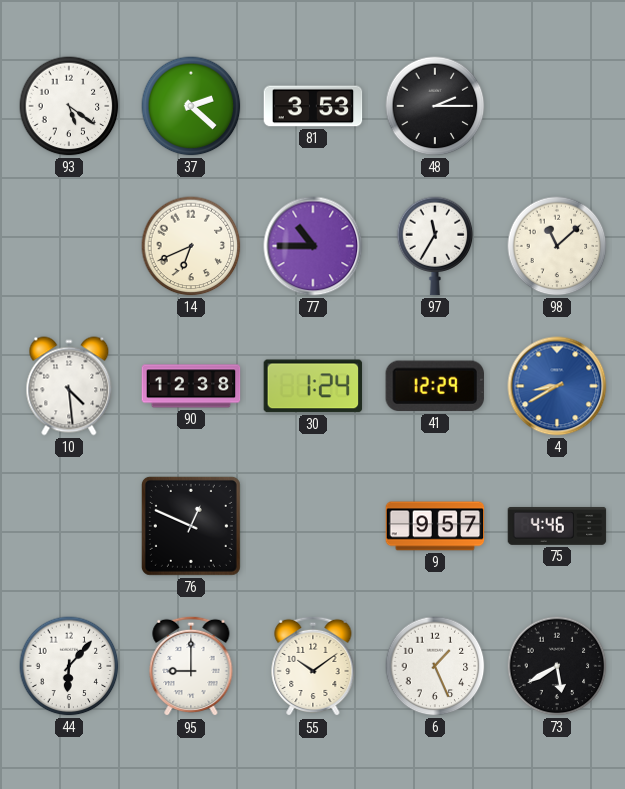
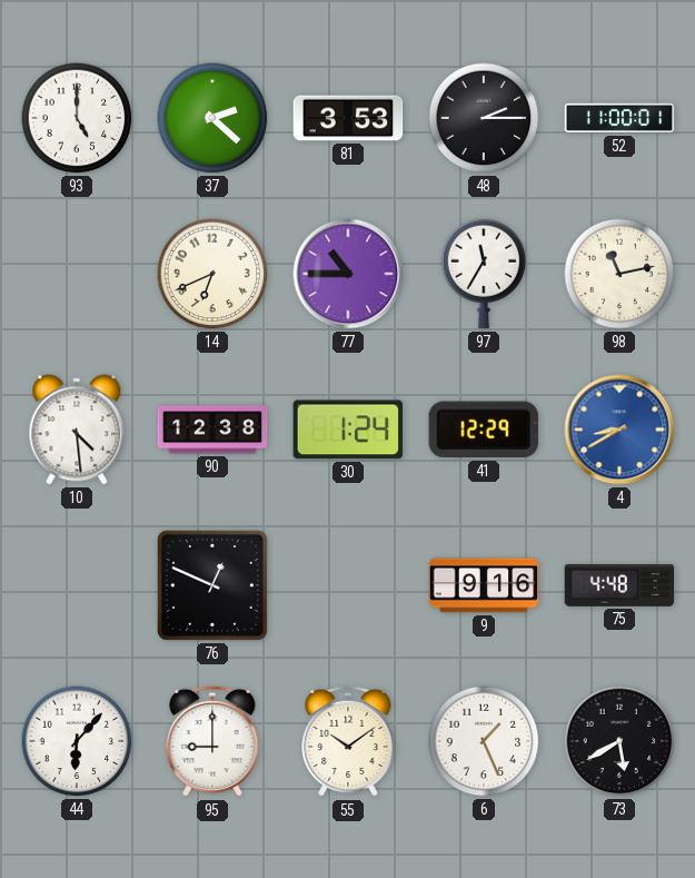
93: 5:21 -> 5:00
52: none -> 11:00
98: 11:08 -> 11:13
9: 9:57 -> 9:16
75: 4:46 -> 4:48
